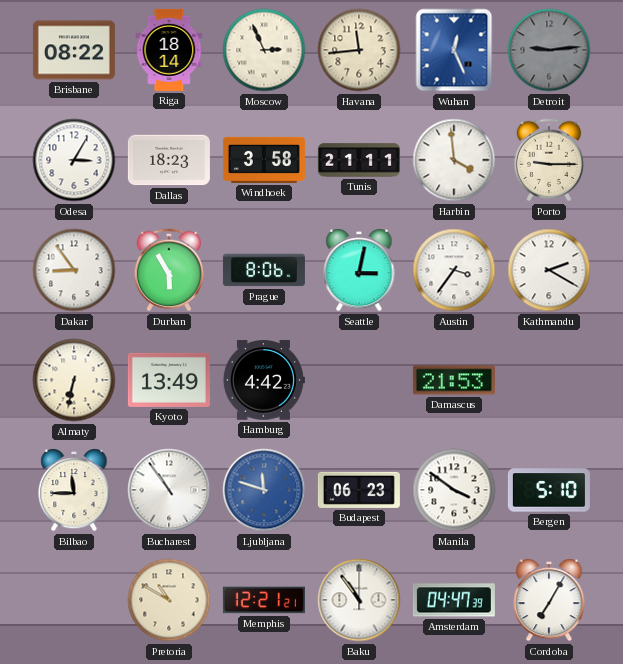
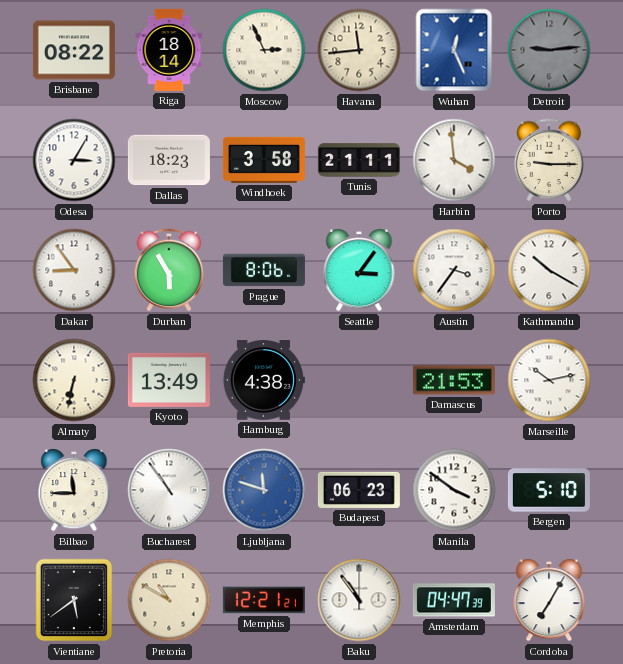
Seattle: 3:02 -> 3:06
Kathmandu: 2:20 -> 10:20
Hamburg: 4:42 -> 4:38
Marseille: none -> 10:13
Vientiane: none -> 5:39
